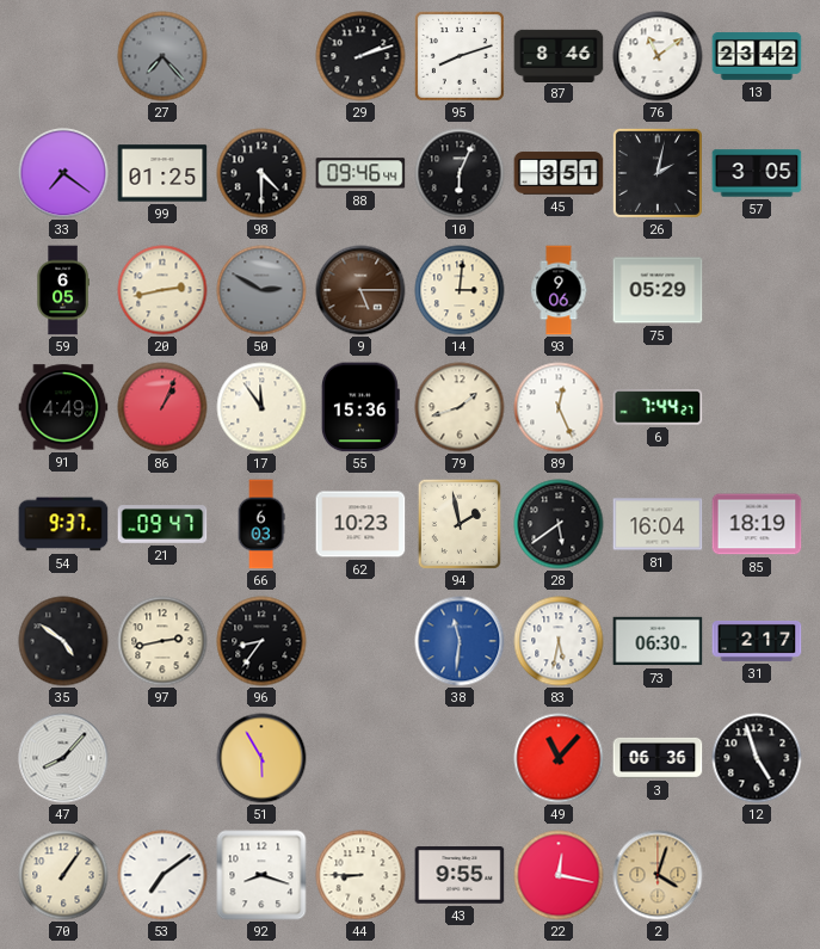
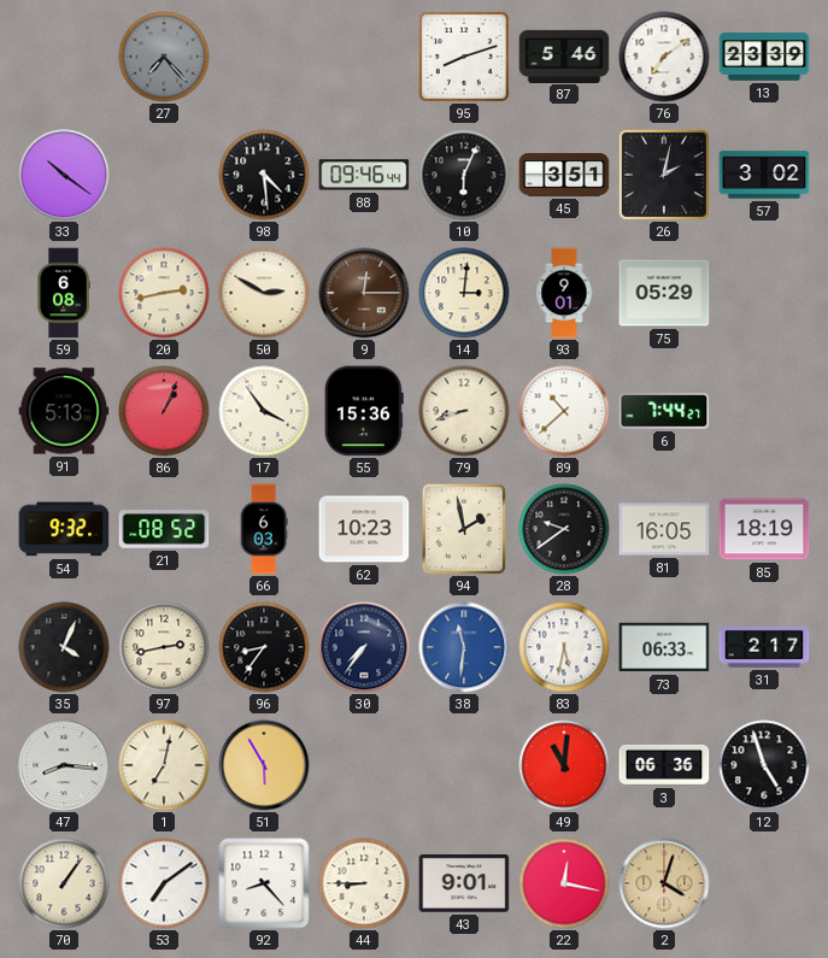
29: 2:12 -> none
87: 8:46 -> 5:46
76: 11:09 -> 7:09
13: 23:42 -> 23:39
33: 7:21 -> 10:21
99: 01:25 -> none
98: 4:30 -> 4:29
57: 3:05 -> 3:02
59: 6:05 -> 6:08
50 dial: grey -> cream
9: 5:15 -> 12:15
93: 9:06 -> 9:01
91: 4:49 -> 5:13
17: 11:54 -> 3:54
79: 1:42 -> 8:42
89: 12:26 -> 10:38
54: 9:37 -> 9:32
21: 09:47 -> 08:52
28: 5:39 -> 9:39
81: 16:04 -> 16:05
35: 4:51 -> 4:04
30: none -> 7:36
73: 06:30 -> 06:33
47: 8:07 -> 8:16
1: none -> 7:02
49: 11:07 -> 11:01
92: 8:18 -> 8:23
43: 9:55 -> 9:01
